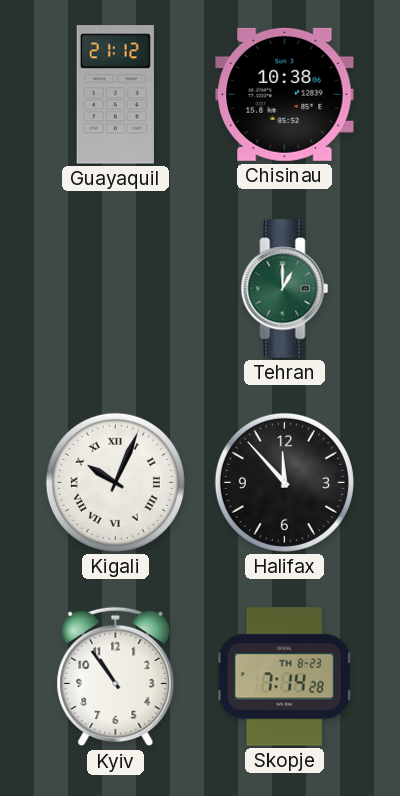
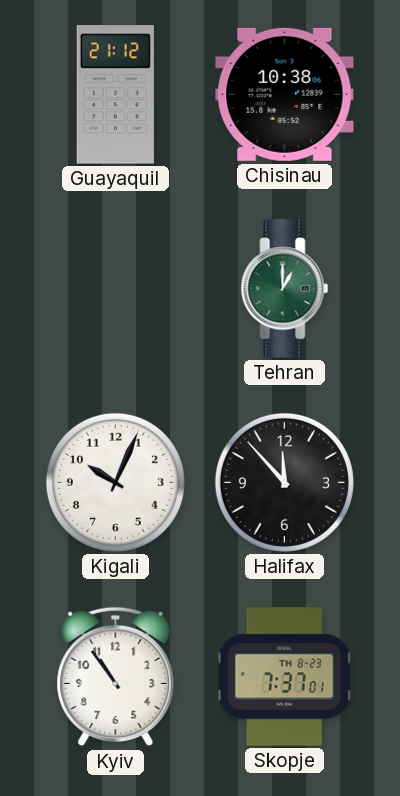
Kigali numerals: Roman -> Arabic
Skopje: 7:14 -> 7:37
